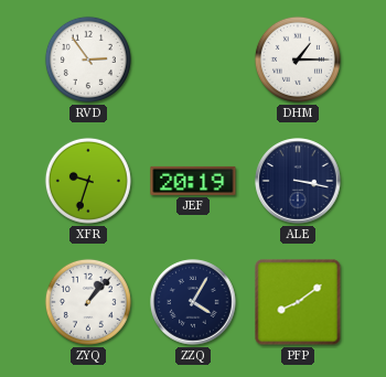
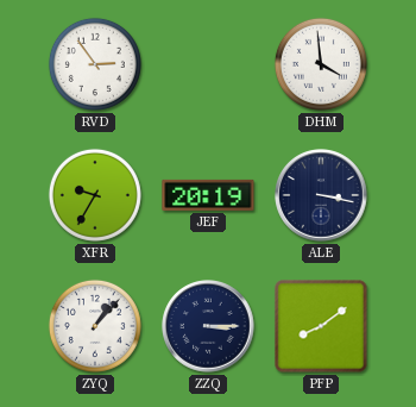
DHM: 1:15 -> 3:59
XFR: 9:33 -> 9:35
ZZQ: 4:05 -> 3:15
